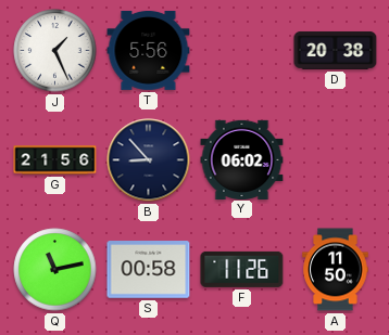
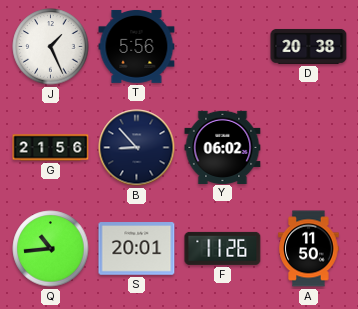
Q: 11:13 -> 10:44
S: 00:58 -> 20:01
